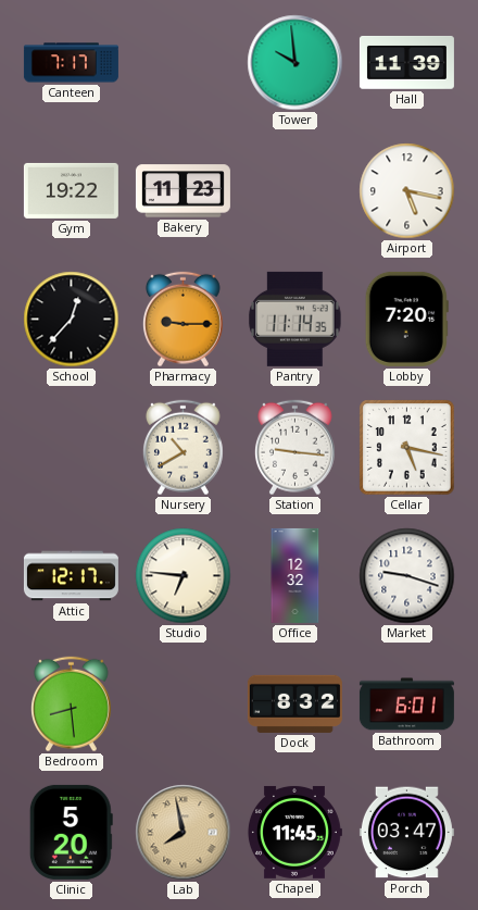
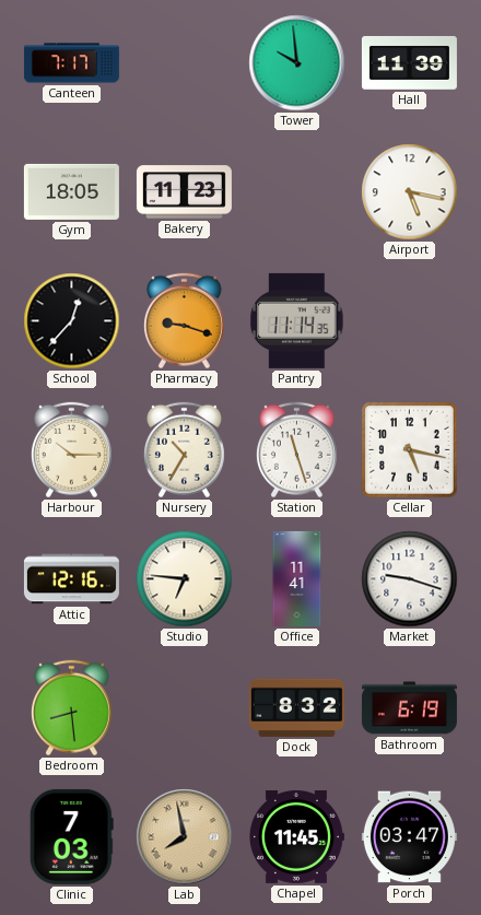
Gym: 19:22 -> 18:05
Pharmacy: 9:15 -> 9:18
Lobby: 7:20 -> none
Harbour: none -> 10:15
Nursery: 10:40 -> 10:35
Station: 9:16 -> 11:27
Attic: 12:17 -> 12:16
Office: 12:32 -> 11:41
Bathroom: 6:01 -> 6:19
Clinic: 5:20 -> 7:03
